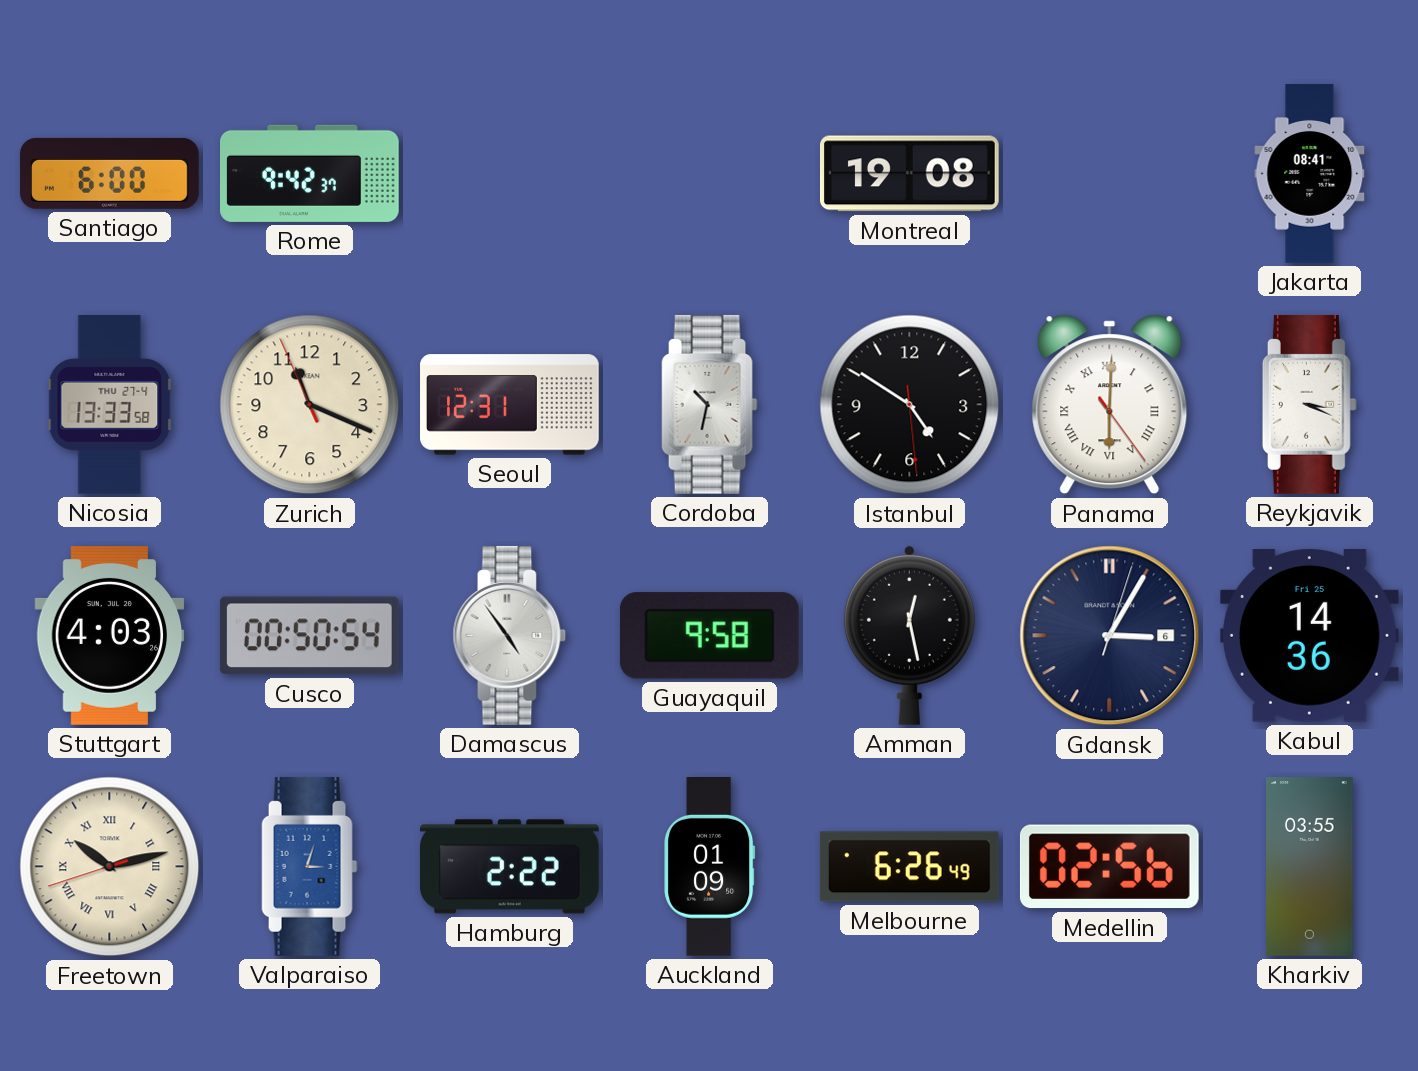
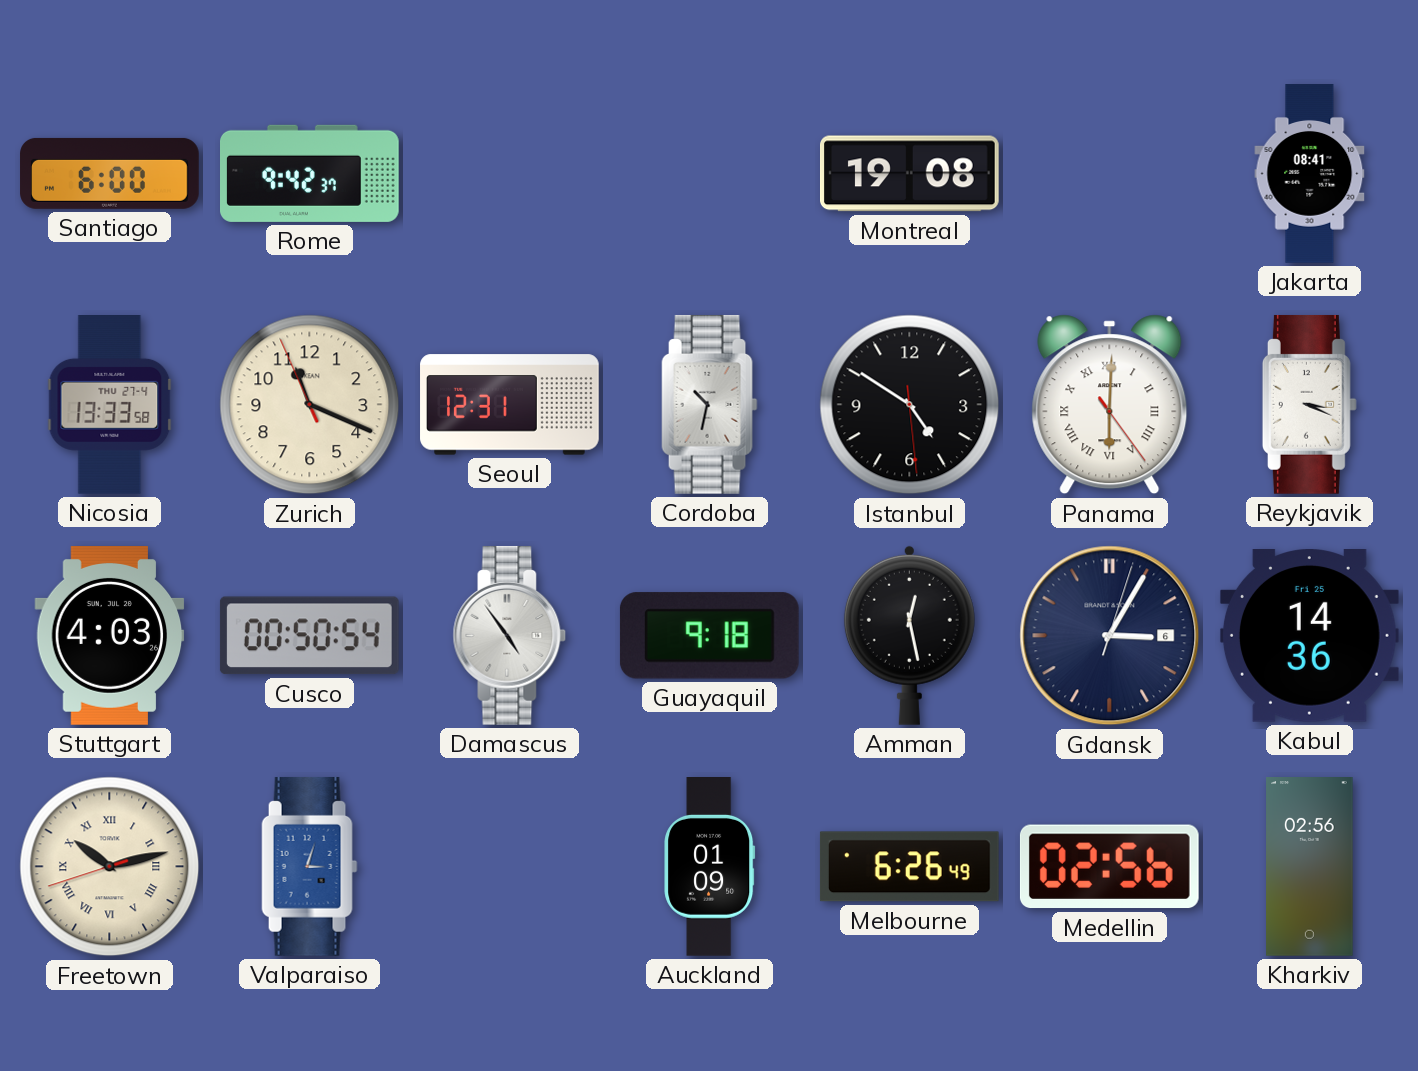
Guayaquil: 9:58 -> 9:18
Hamburg: 2:22 -> none
Kharkiv: 03:55 -> 02:56
